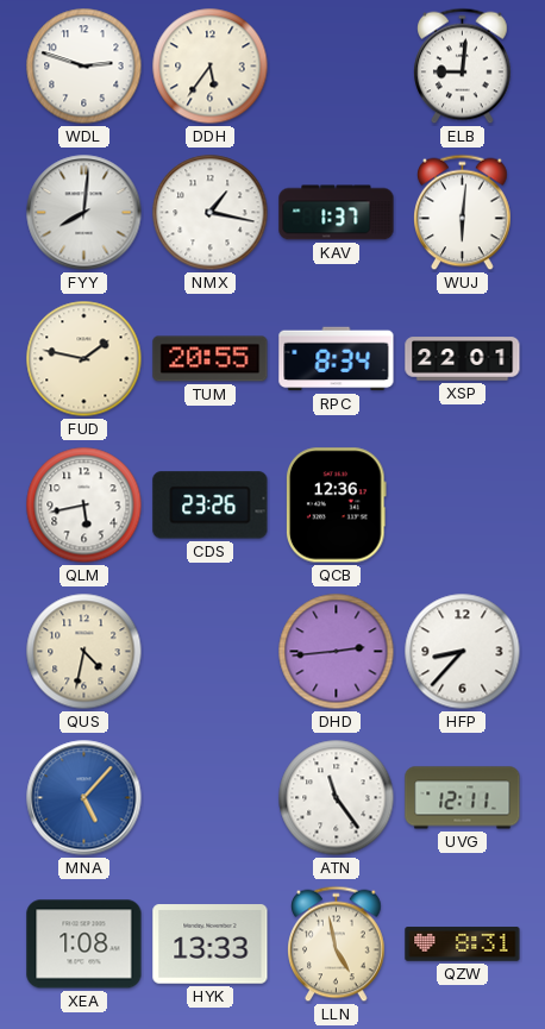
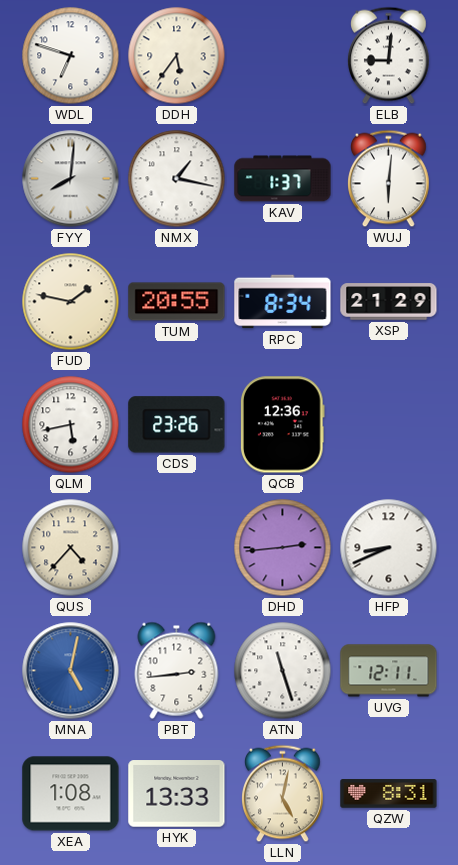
WDL: 2:48 -> 6:48
XSP: 22:01 -> 21:29
QUS: 4:32 -> 4:37
HFP: 8:37 -> 8:41
MNA: 5:07 -> 5:02
PBT: none -> 2:44
ATN: 11:24 -> 11:27
LLN: 4:58 -> 5:02
